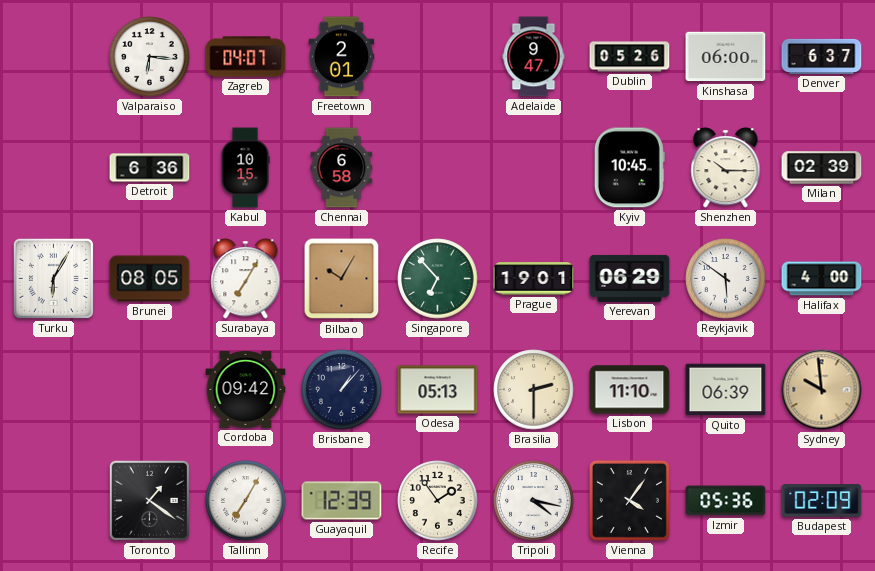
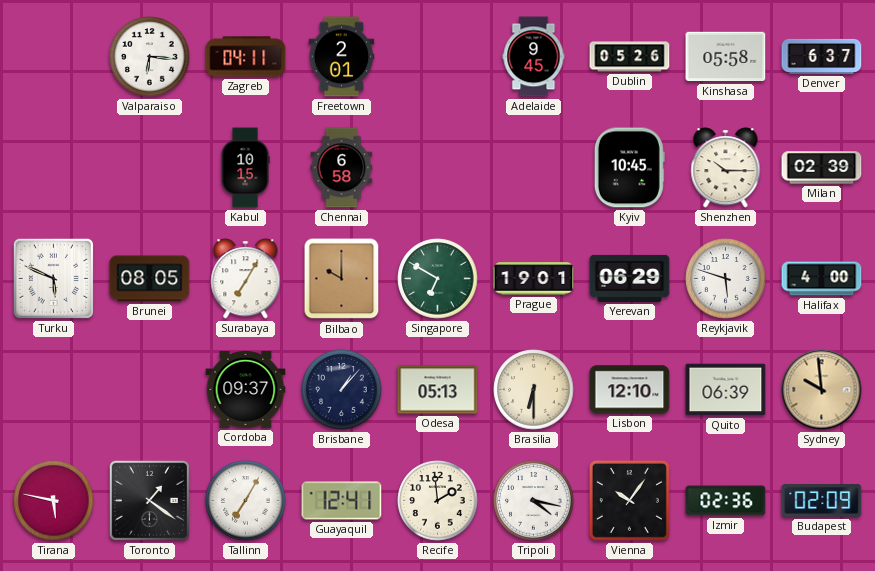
Zagreb: 04:07 -> 04:11
Adelaide: 9:47 -> 9:45
Kinshasa: 06:00 -> 05:58
Detroit: 6:36 -> none
Turku: 6:05 -> 5:49
Bilbao: 10:05 -> 10:00
Singapore: 6:53 -> 6:50
Reykjavik: 5:51 -> 5:48
Cordoba: 09:42 -> 09:37
Brasilia: 2:30 -> 6:30
Lisbon: 11:10 -> 12:10
Tirana: none -> 5:47
Guayaquil: 12:39 -> 12:41
Recife: 1:54 -> 1:59
Vienna: 4:06 -> 10:06
Izmir: 05:36 -> 02:36
